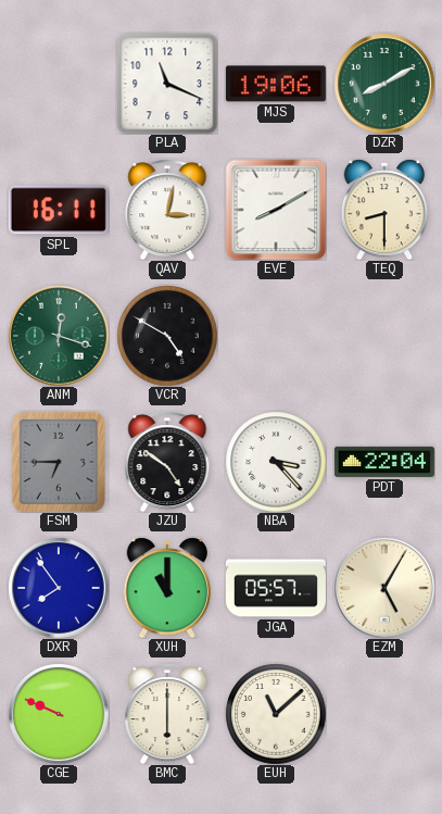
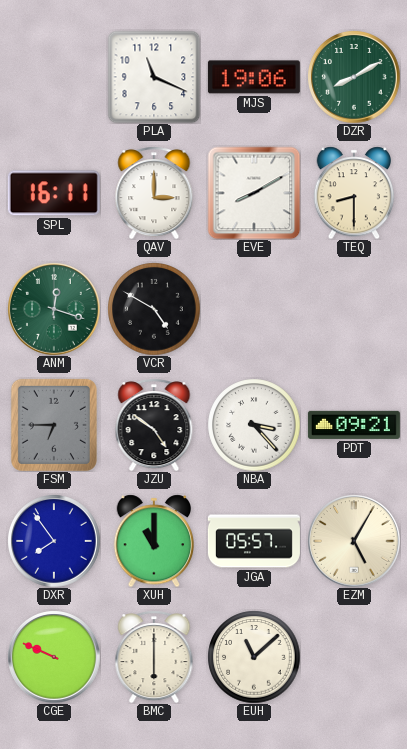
QAV: 3:02 -> 3:00
PDT: 22:04 -> 09:21
